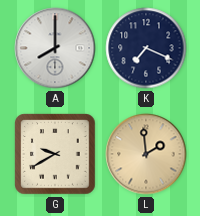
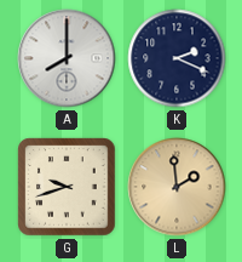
K: 7:19 -> 2:19
G: 9:40 -> 9:42
